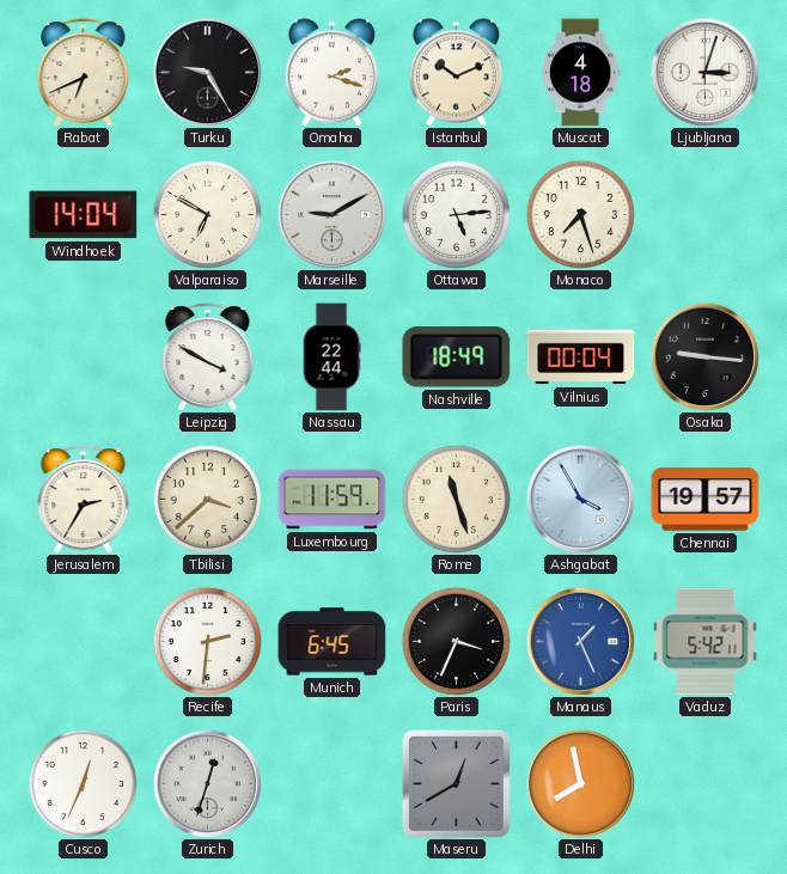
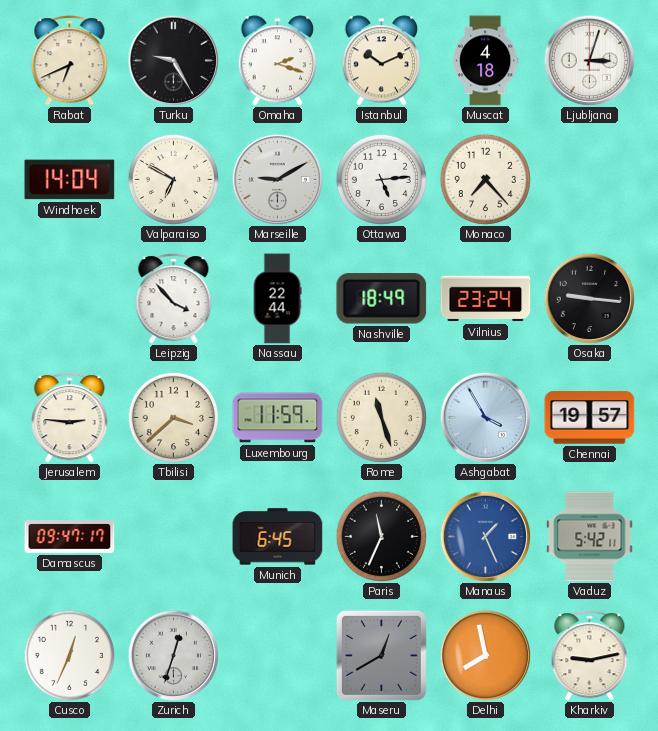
Monaco: 7:27 -> 7:23
Leipzig: 3:50 -> 3:53
Vilnius: 00:04 -> 23:24
Jerusalem: 2:35 -> 2:46
Damascus: none -> 09:47
Recife: 2:31 -> none
Paris: 3:34 -> 11:34
Kharkiv: none -> 9:13
